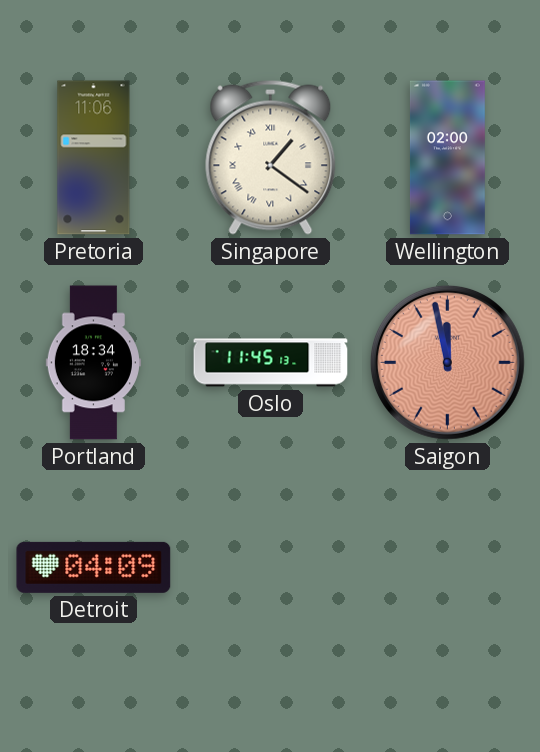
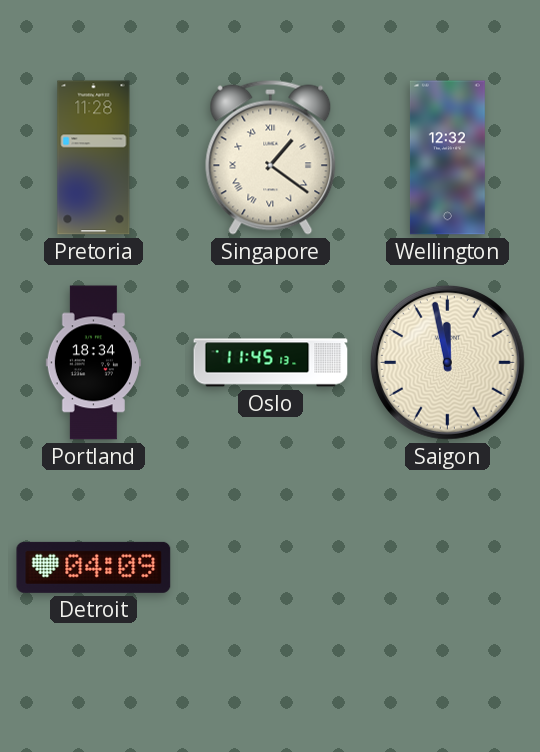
Pretoria: 11:06 -> 11:28
Wellington: 02:00 -> 12:32
Saigon dial: salmon -> cream
